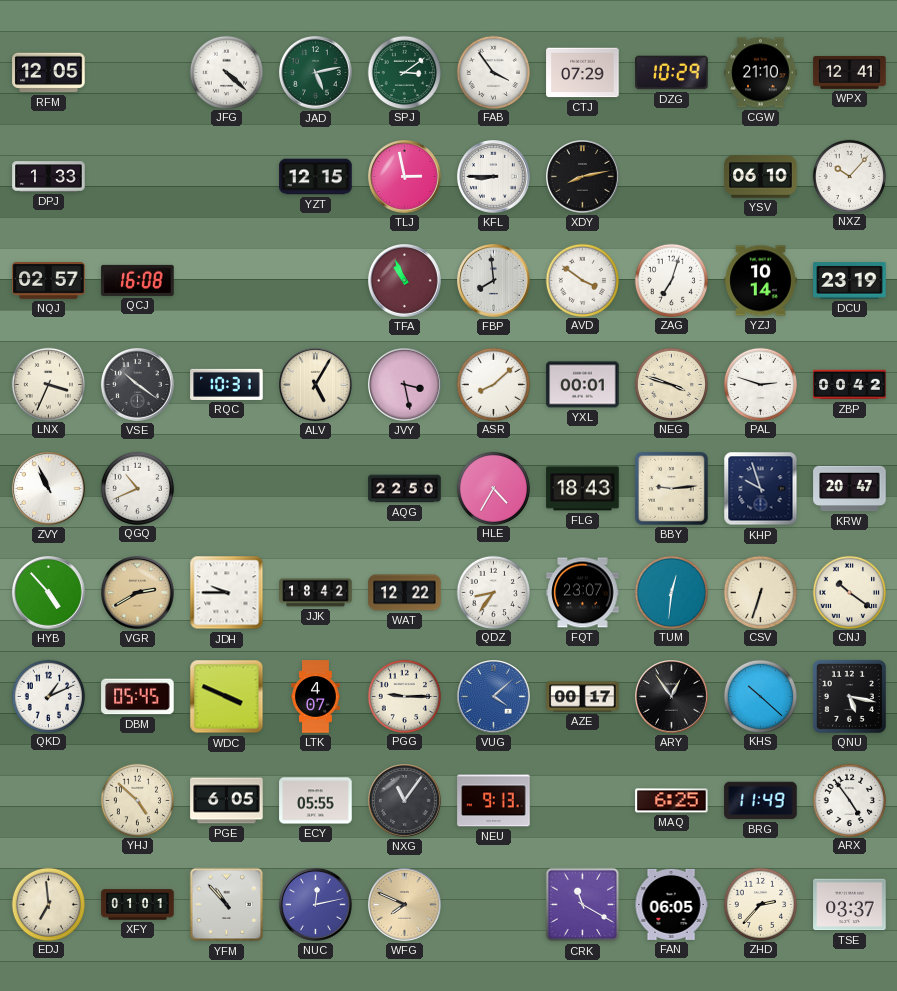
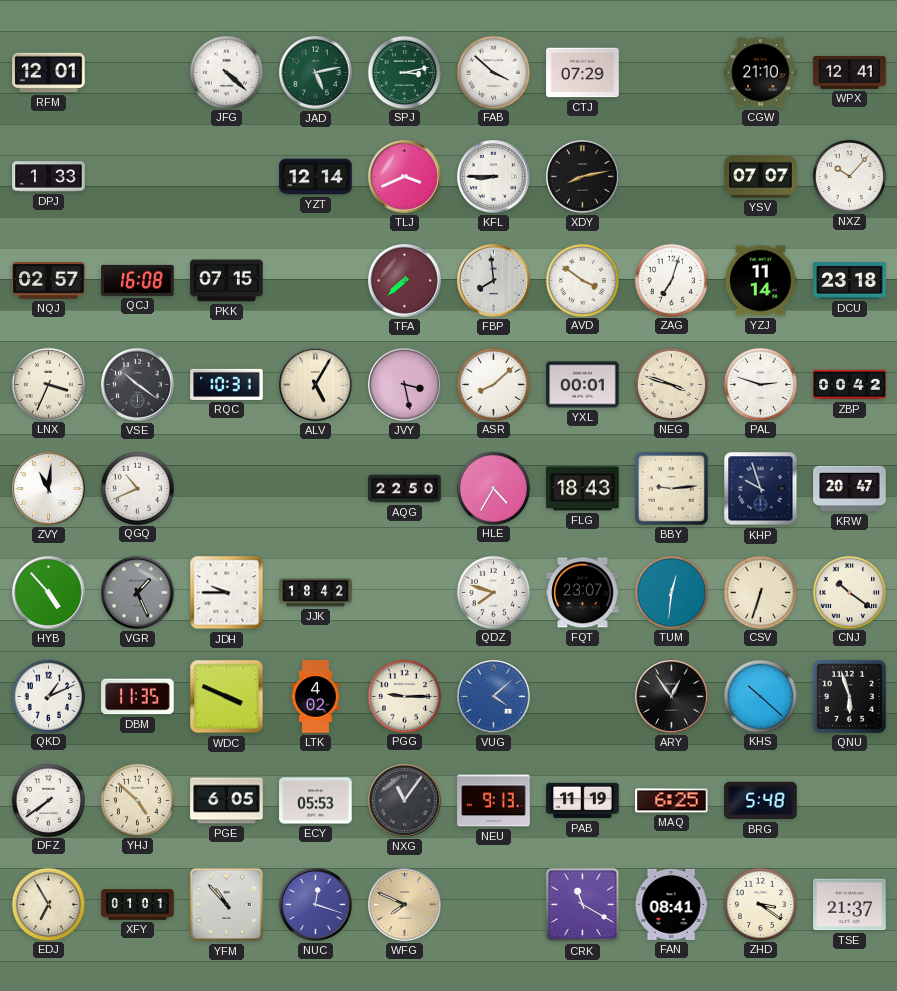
RFM: 12:05 -> 12:01
SPJ: 3:09 -> 3:13
FAB: 3:54 -> 3:52
DZG: 10:29 -> none
YZT: 12:15 -> 12:14
TLJ: 2:58 -> 3:41
YSV: 06:10 -> 07:07
PKK: none -> 07:15
TFA: 10:56 -> 7:38
YZJ: 10:14 -> 11:14
DCU: 23:19 -> 23:18
ZVY: 10:56 -> 11:01
VGR: 2:40 -> 1:26
VGR dial: champagne -> grey
WAT: 12:22 -> none
QDZ: 8:36 -> 7:48
DBM: 05:45 -> 11:35
LTK: 4:07 -> 4:02
AZE: 00:17 -> none
QNU: 5:17 -> 5:57
DFZ: none -> 7:39
ECY: 05:55 -> 05:53
PAB: none -> 11:19
BRG: 11:49 -> 5:48
ARX: 4:54 -> none
EDJ: 6:59 -> 6:55
NUC: 12:13 -> 12:18
FAN: 06:05 -> 08:41
ZHD: 2:37 -> 3:21
TSE: 03:37 -> 21:37
